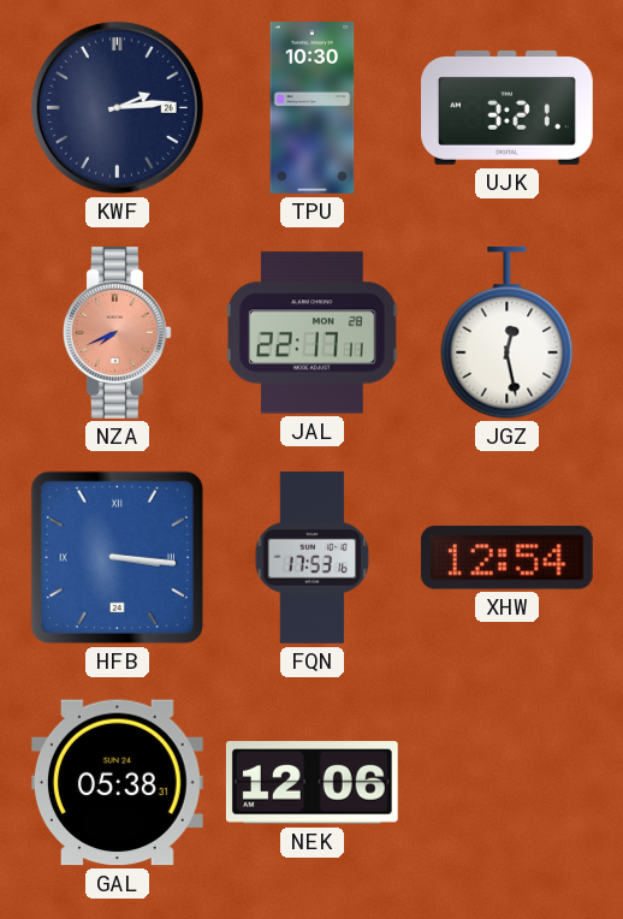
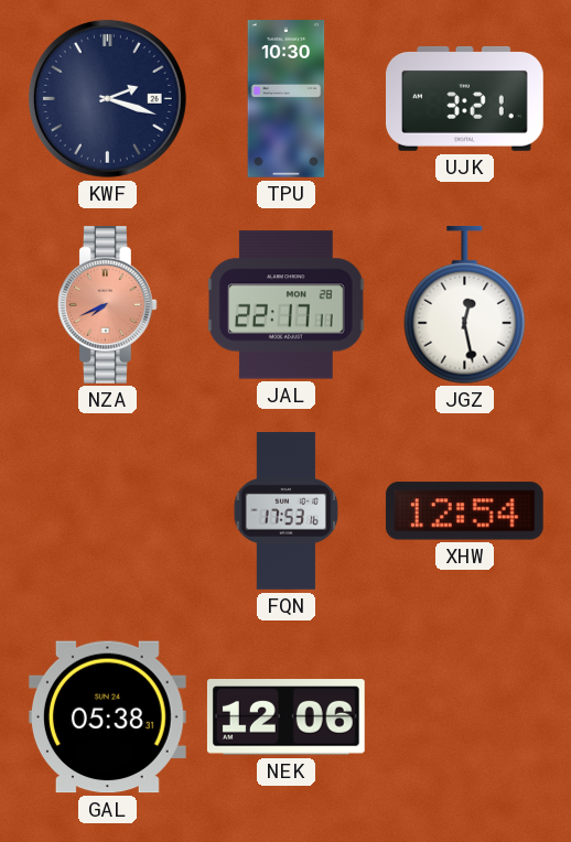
KWF: 2:14 -> 2:18
HFB: 3:16 -> none
